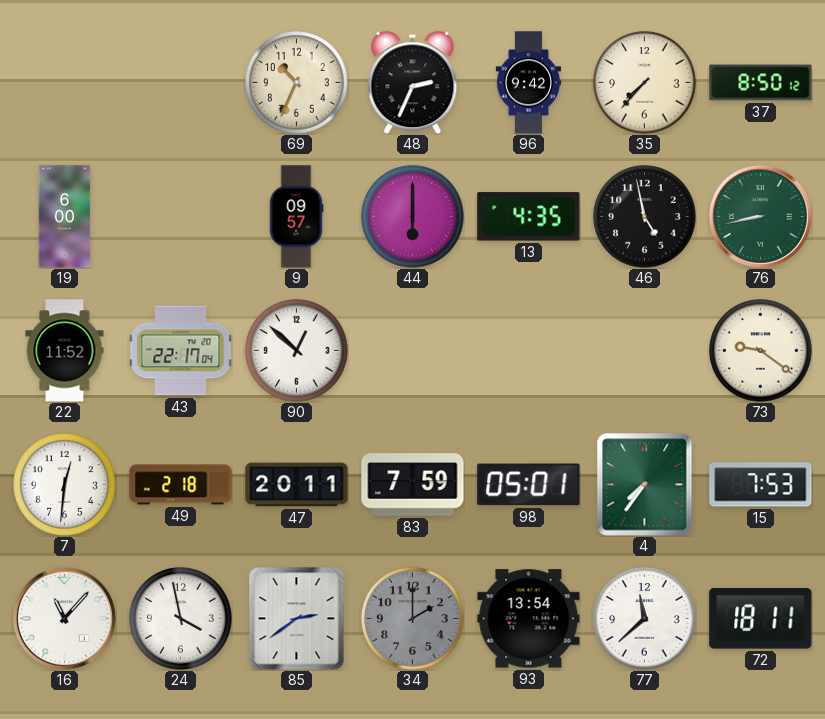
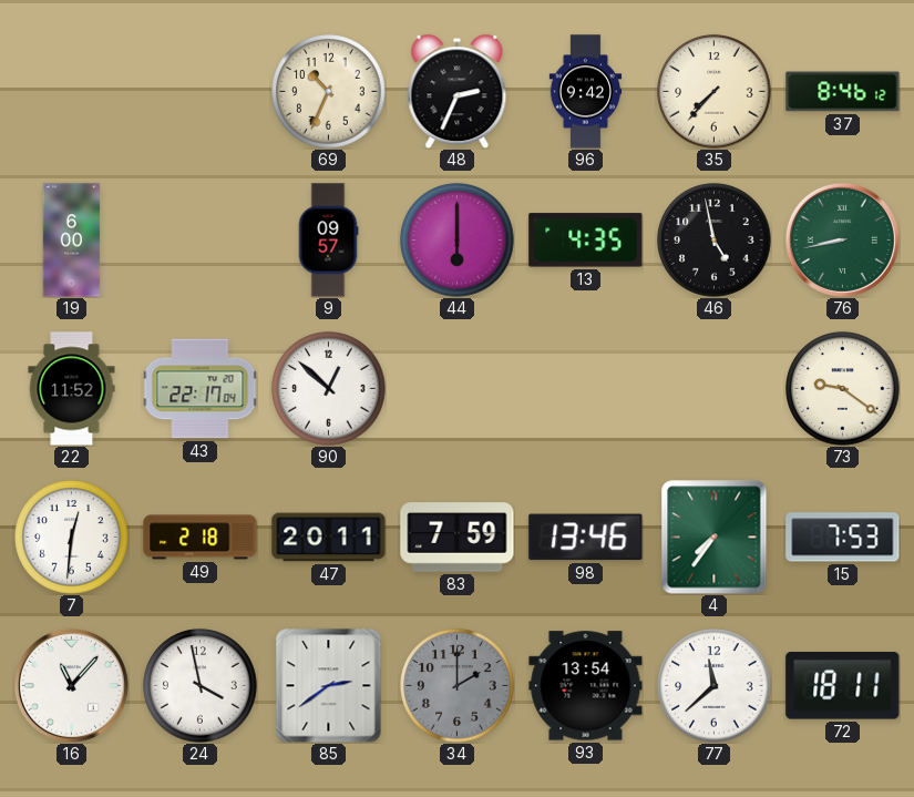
37: 8:50 -> 8:46
98: 05:01 -> 13:46
